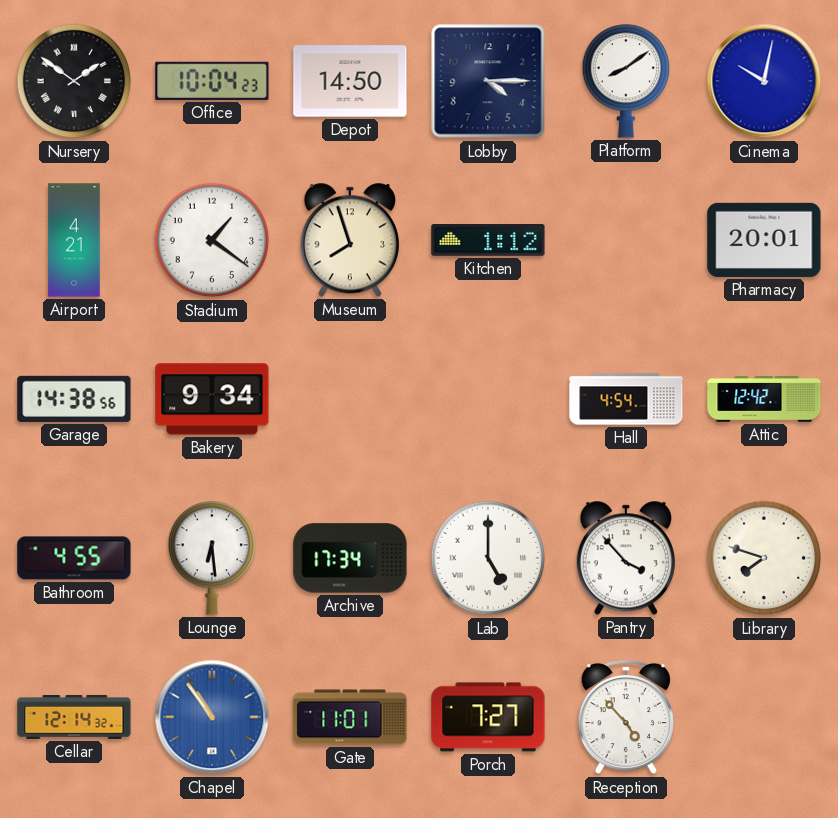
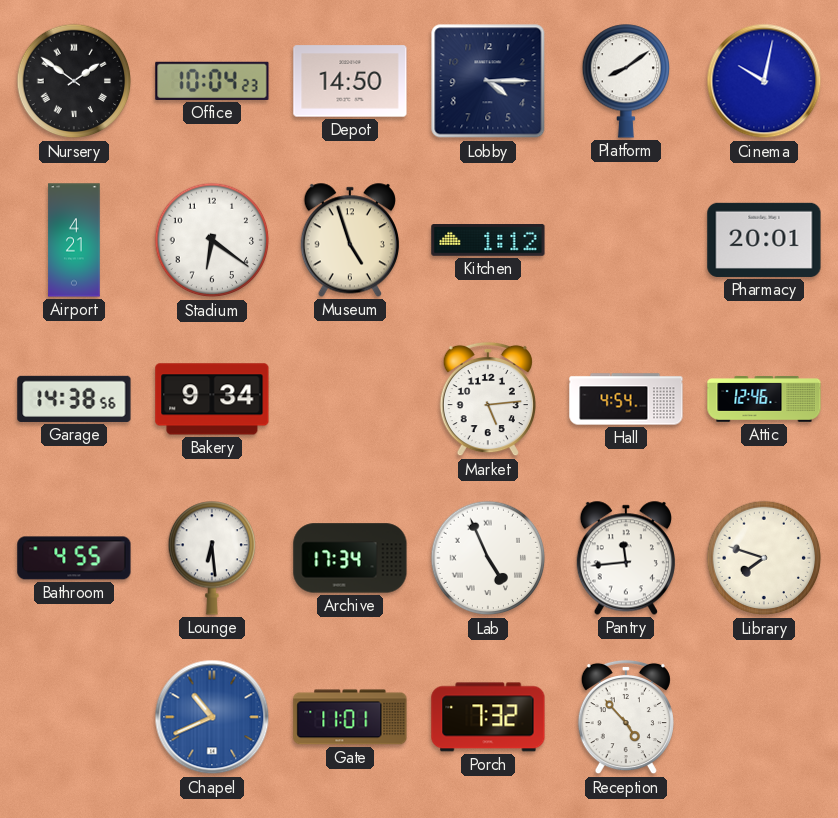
Stadium: 1:21 -> 6:21
Museum: 7:57 -> 4:57
Market: none -> 5:14
Attic: 12:42 -> 12:46
Lab: 5:00 -> 4:56
Pantry: 3:53 -> 11:44
Cellar: 12:14 -> none
Chapel: 10:54 -> 10:41
Porch: 7:27 -> 7:32
